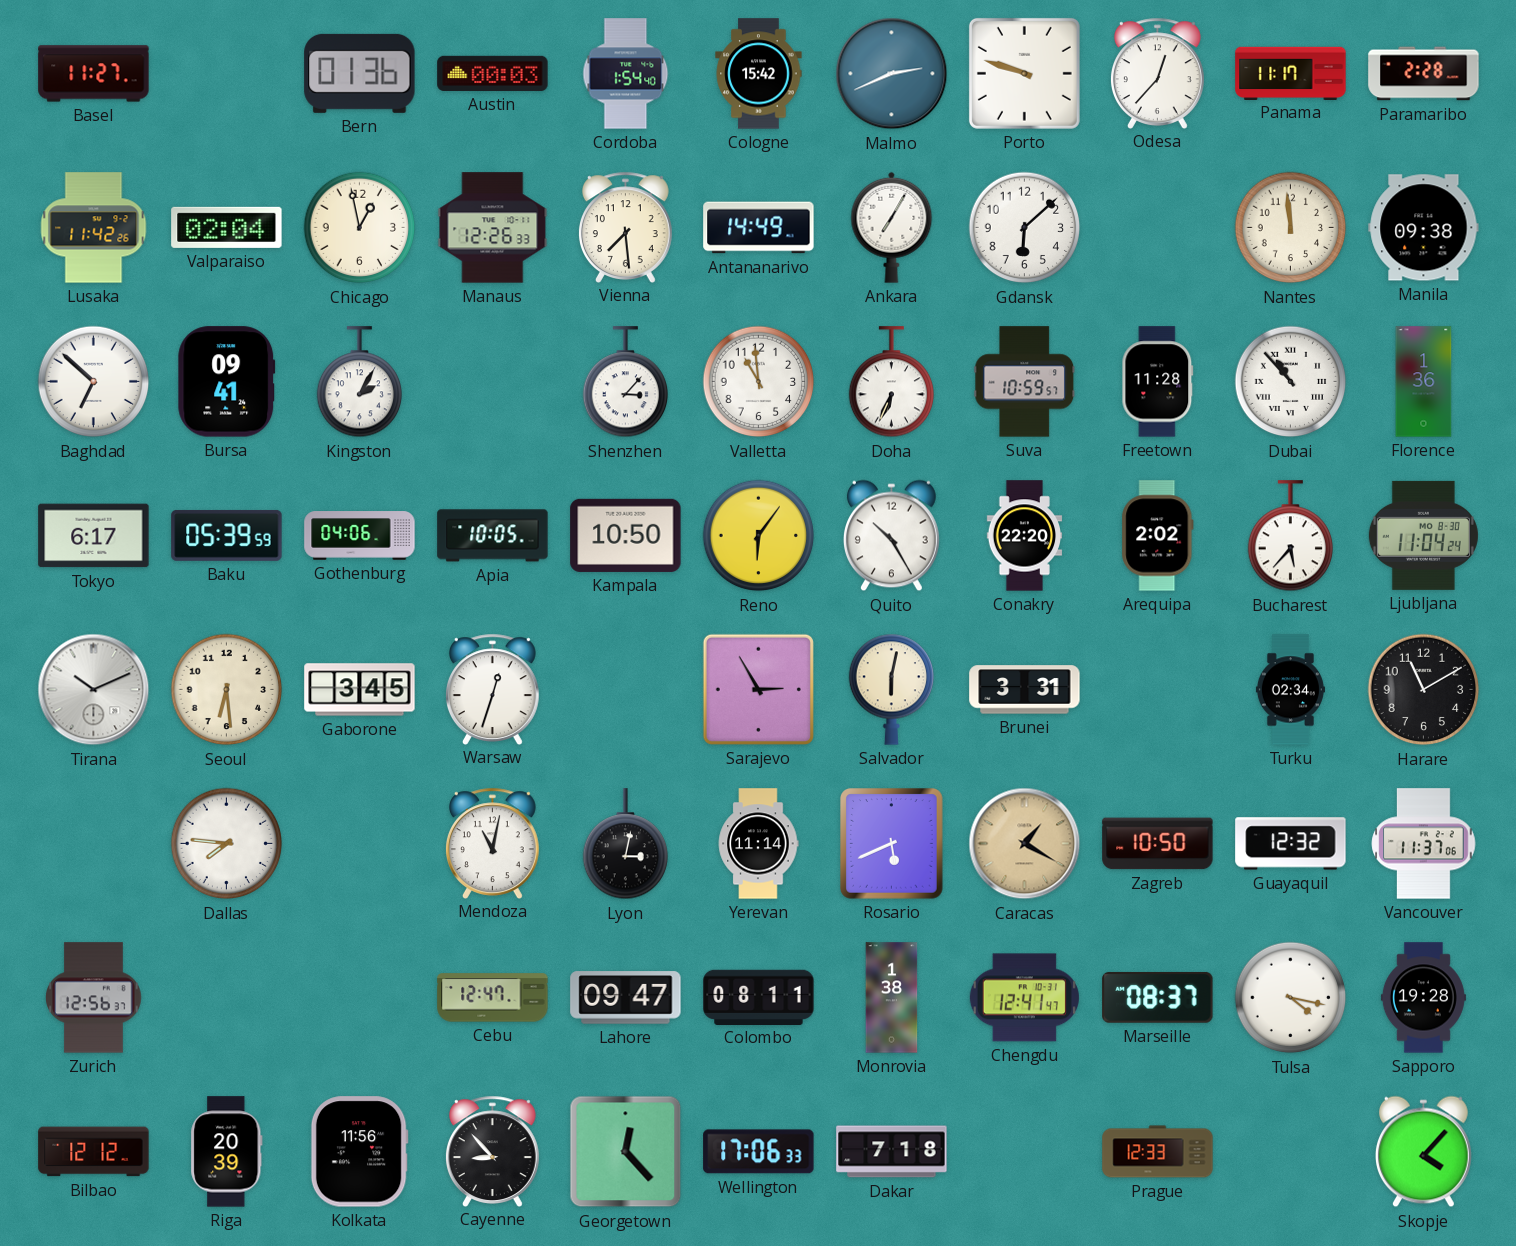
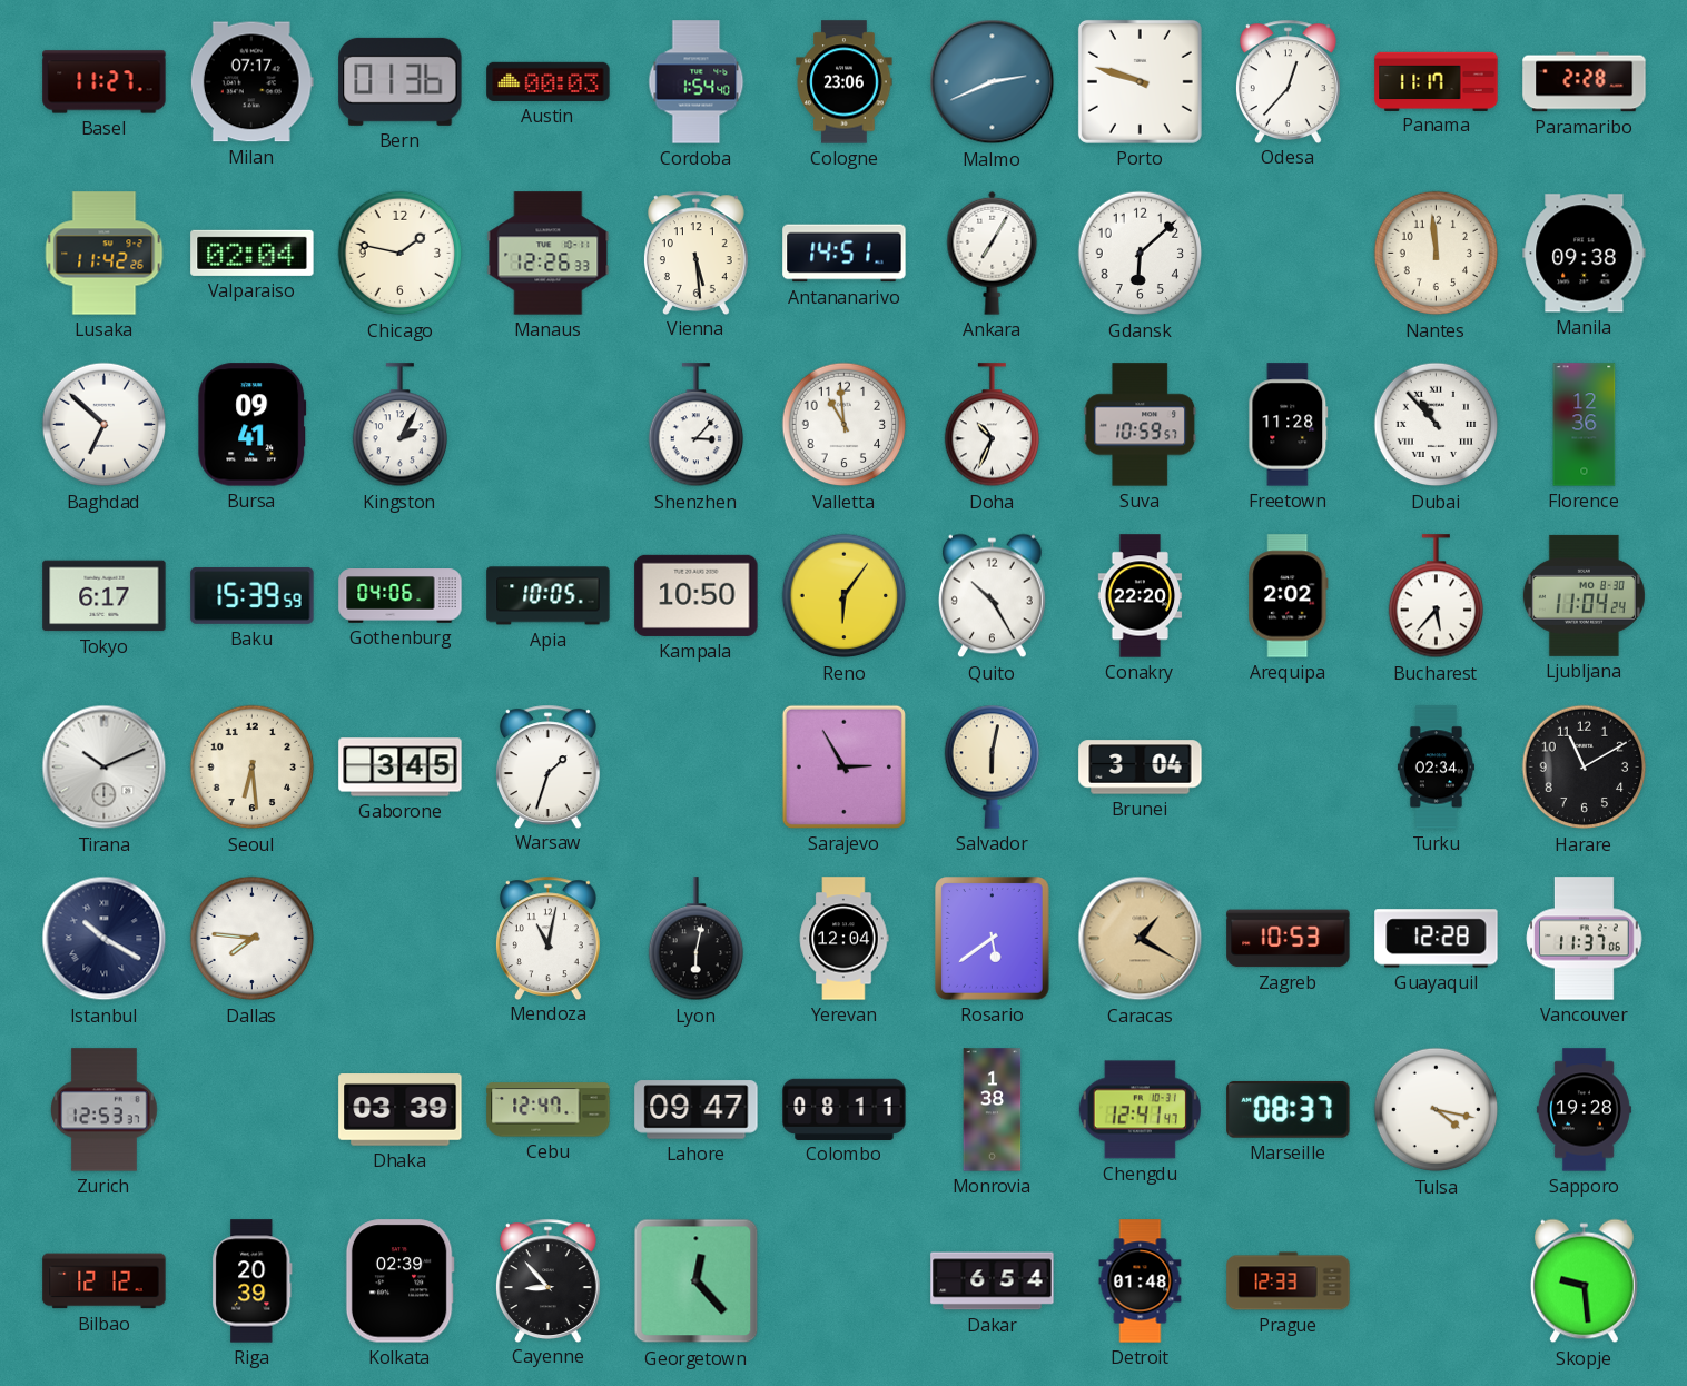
Milan: none -> 07:17
Cologne: 15:42 -> 23:06
Chicago: 12:58 -> 1:47
Vienna: 7:29 -> 5:29
Antananarivo: 14:49 -> 14:51
Doha: 6:34 -> 10:34
Florence: 1:36 -> 12:36
Baku: 05:39 -> 15:39
Warsaw: 12:33 -> 1:33
Brunei: 3:31 -> 3:04
Istanbul: none -> 10:20
Lyon: 3:02 -> 6:02
Yerevan: 11:14 -> 12:04
Rosario: 5:41 -> 5:39
Zagreb: 10:50 -> 10:53
Guayaquil: 12:32 -> 12:28
Zurich: 12:56 -> 12:53
Dhaka: none -> 03:39
Kolkata: 11:56 -> 02:39
Wellington: 17:06 -> none
Dakar: 7:18 -> 6:54
Detroit: none -> 01:48
Skopje: 4:07 -> 9:29
